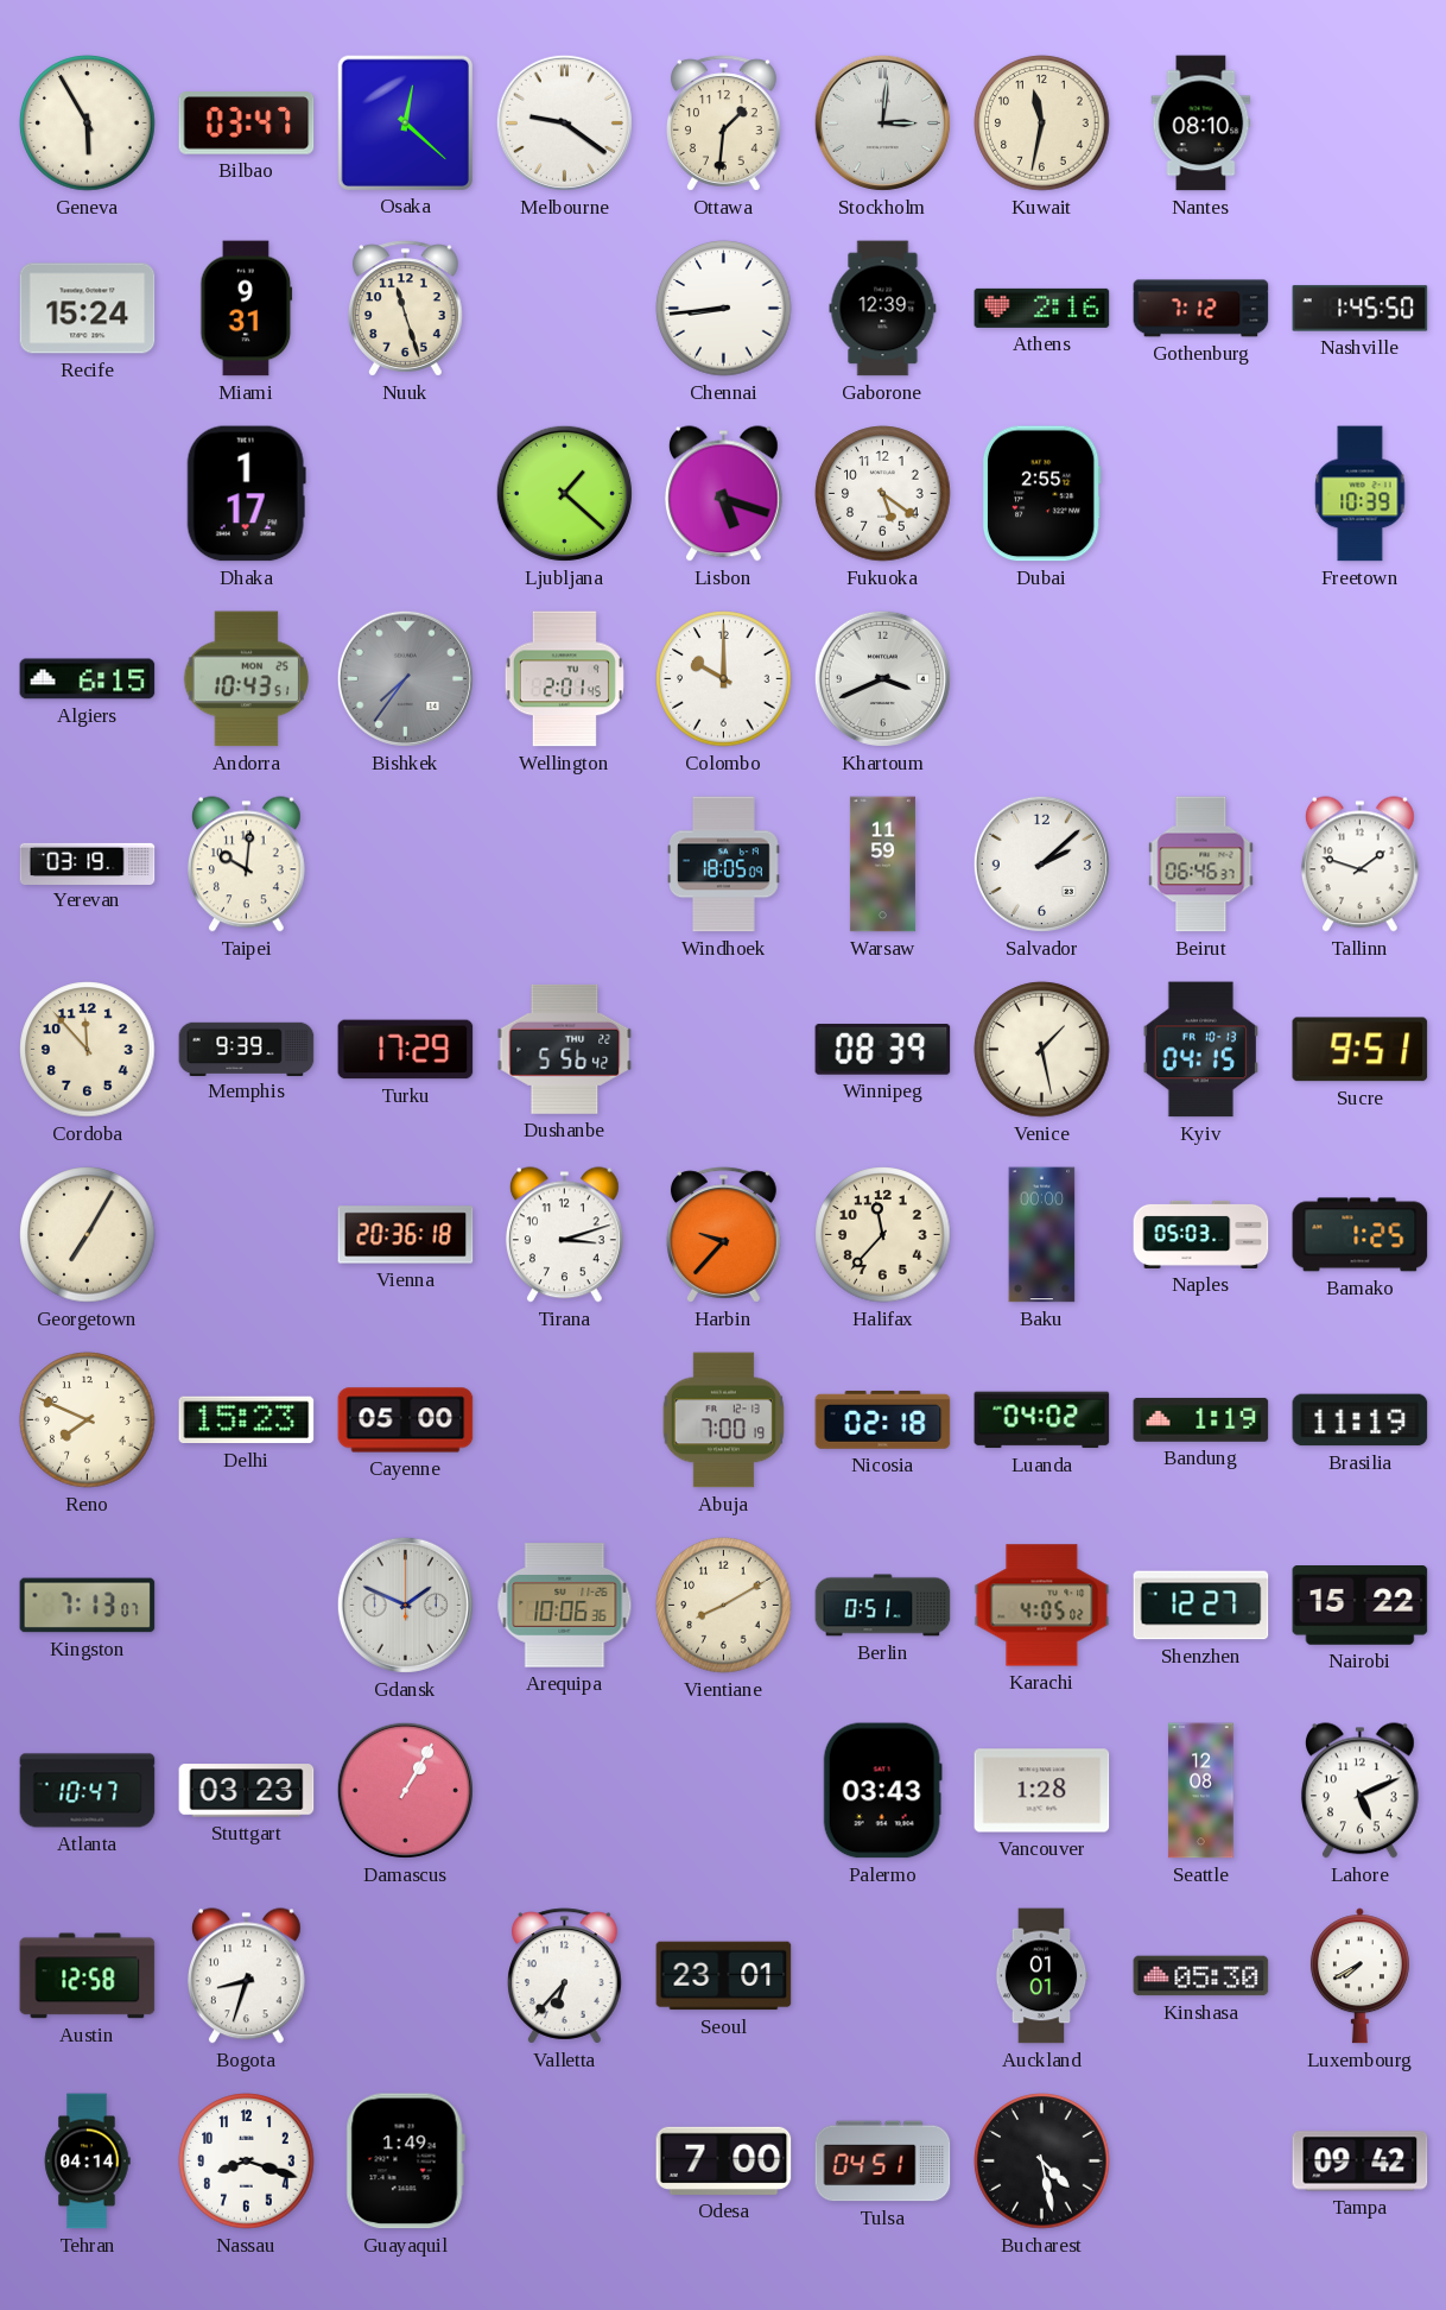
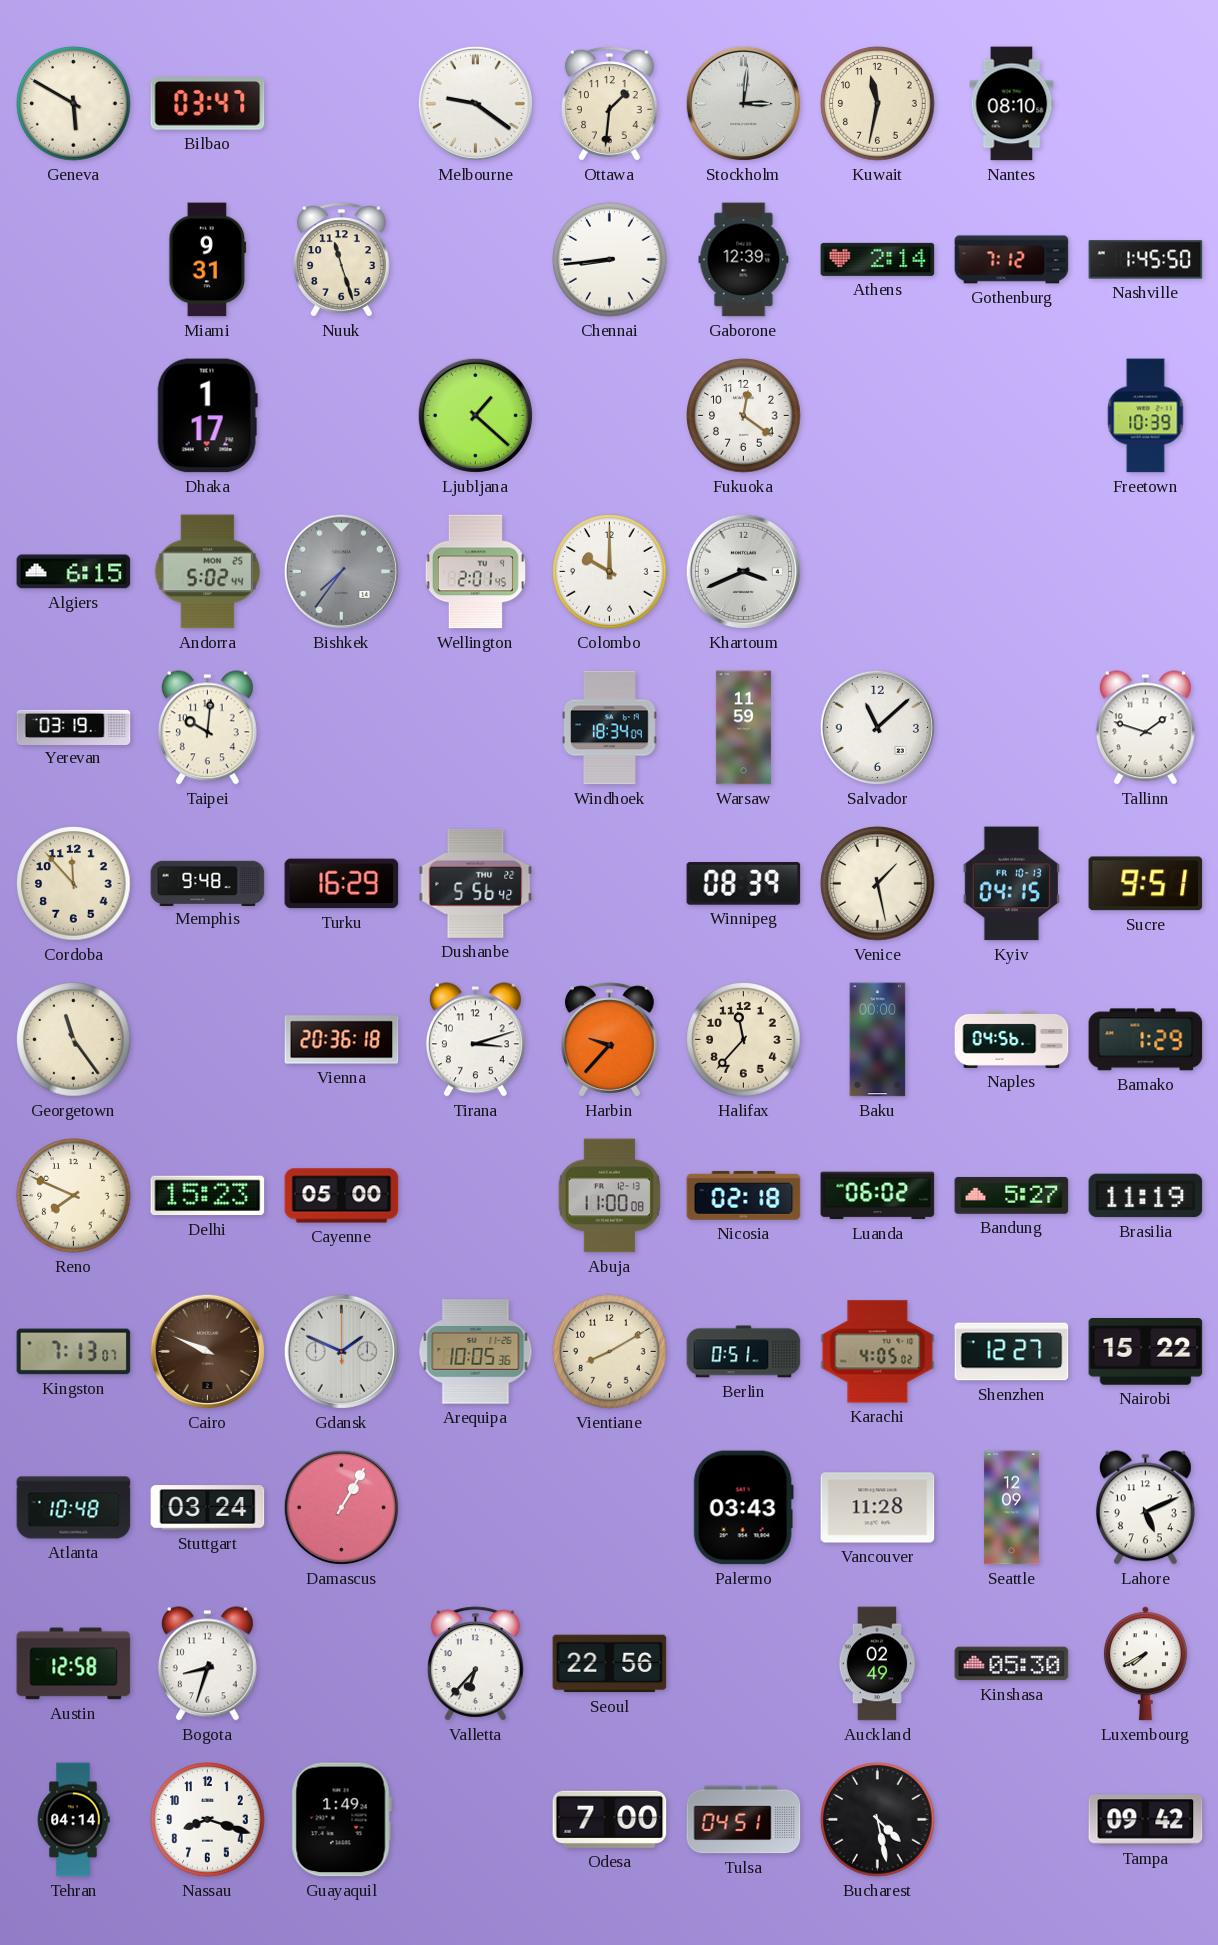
Geneva: 5:55 -> 5:50
Osaka: 12:22 -> none
Recife: 15:24 -> none
Athens: 2:16 -> 2:14
Lisbon: 5:18 -> none
Fukuoka: 5:21 -> 12:21
Dubai: 2:55 -> none
Andorra: 10:43 -> 5:02
Windhoek: 18:05 -> 18:34
Salvador: 2:08 -> 11:08
Beirut: 06:46 -> none
Memphis: 9:39 -> 9:48
Turku: 17:29 -> 16:29
Georgetown: 7:05 -> 11:24
Naples: 05:03 -> 04:56
Bamako: 1:25 -> 1:29
Abuja: 7:00 -> 11:00
Luanda: 04:02 -> 06:02
Bandung: 1:19 -> 5:27
Cairo: none -> 9:49
Arequipa: 10:06 -> 10:05
Atlanta: 10:47 -> 10:48
Stuttgart: 03:23 -> 03:24
Vancouver: 1:28 -> 11:28
Seattle: 12:08 -> 12:09
Seoul: 23:01 -> 22:56
Auckland: 01:01 -> 02:49
